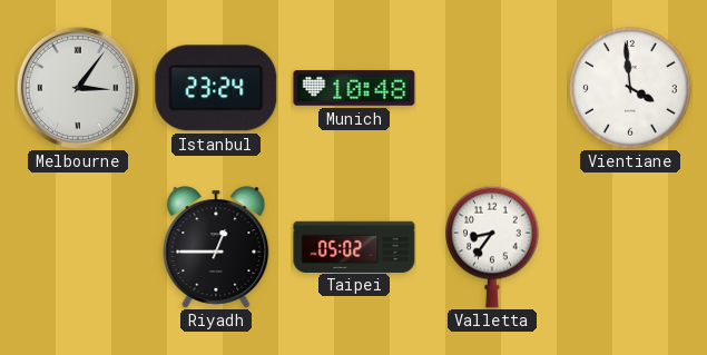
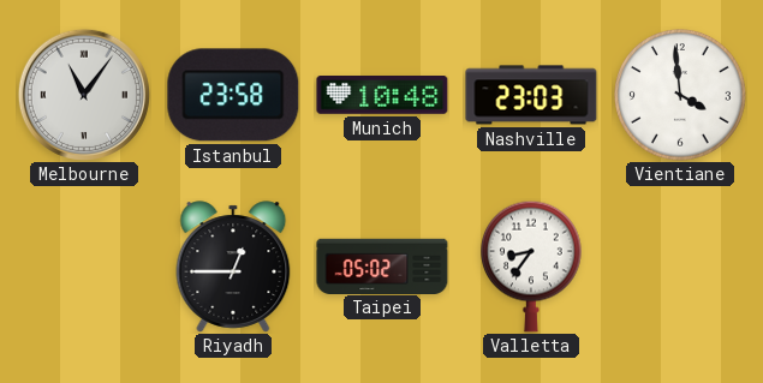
Melbourne: 3:06 -> 11:06
Istanbul: 23:24 -> 23:58
Nashville: none -> 23:03
